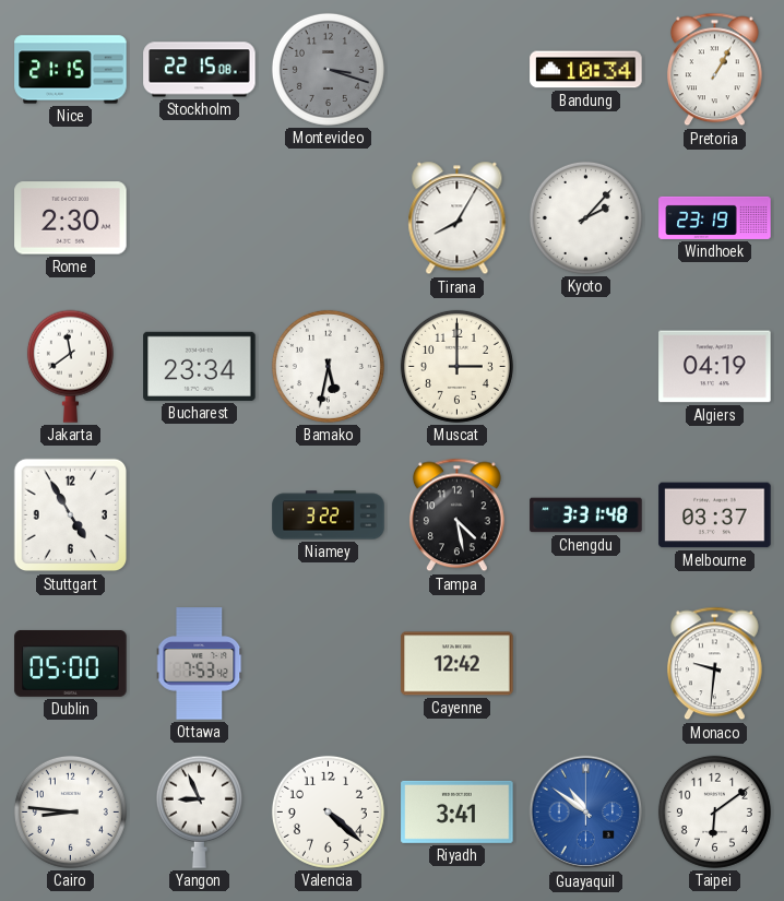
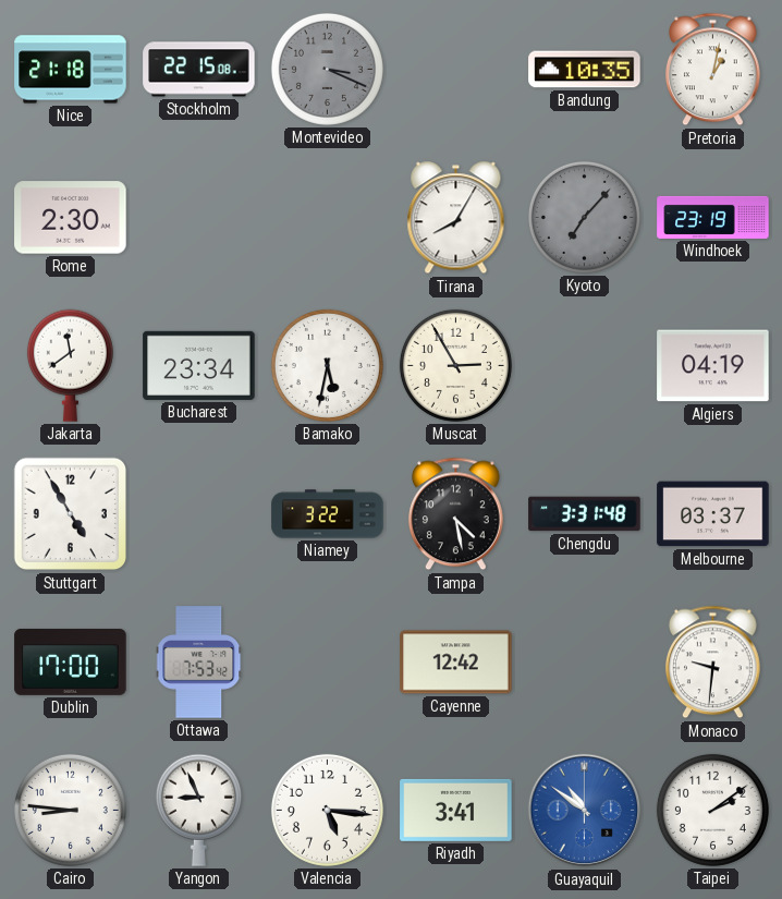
Nice: 21:15 -> 21:18
Montevideo: 3:18 -> 3:19
Bandung: 10:34 -> 10:35
Pretoria: 1:05 -> 1:02
Kyoto: 2:07 -> 7:07
Kyoto dial: white -> grey
Muscat: 3:00 -> 2:55
Dublin: 05:00 -> 17:00
Valencia: 4:22 -> 5:16
Taipei: 6:09 -> 2:09
